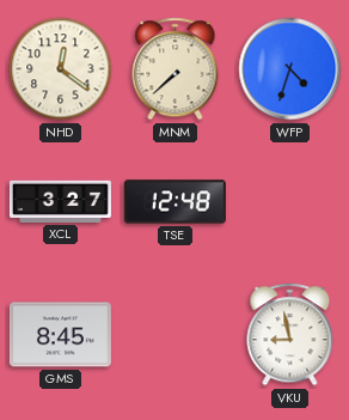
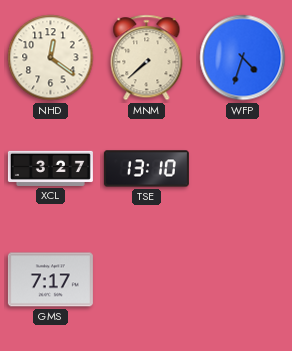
TSE: 12:48 -> 13:10
GMS: 8:45 -> 7:17
VKU: 8:58 -> none
